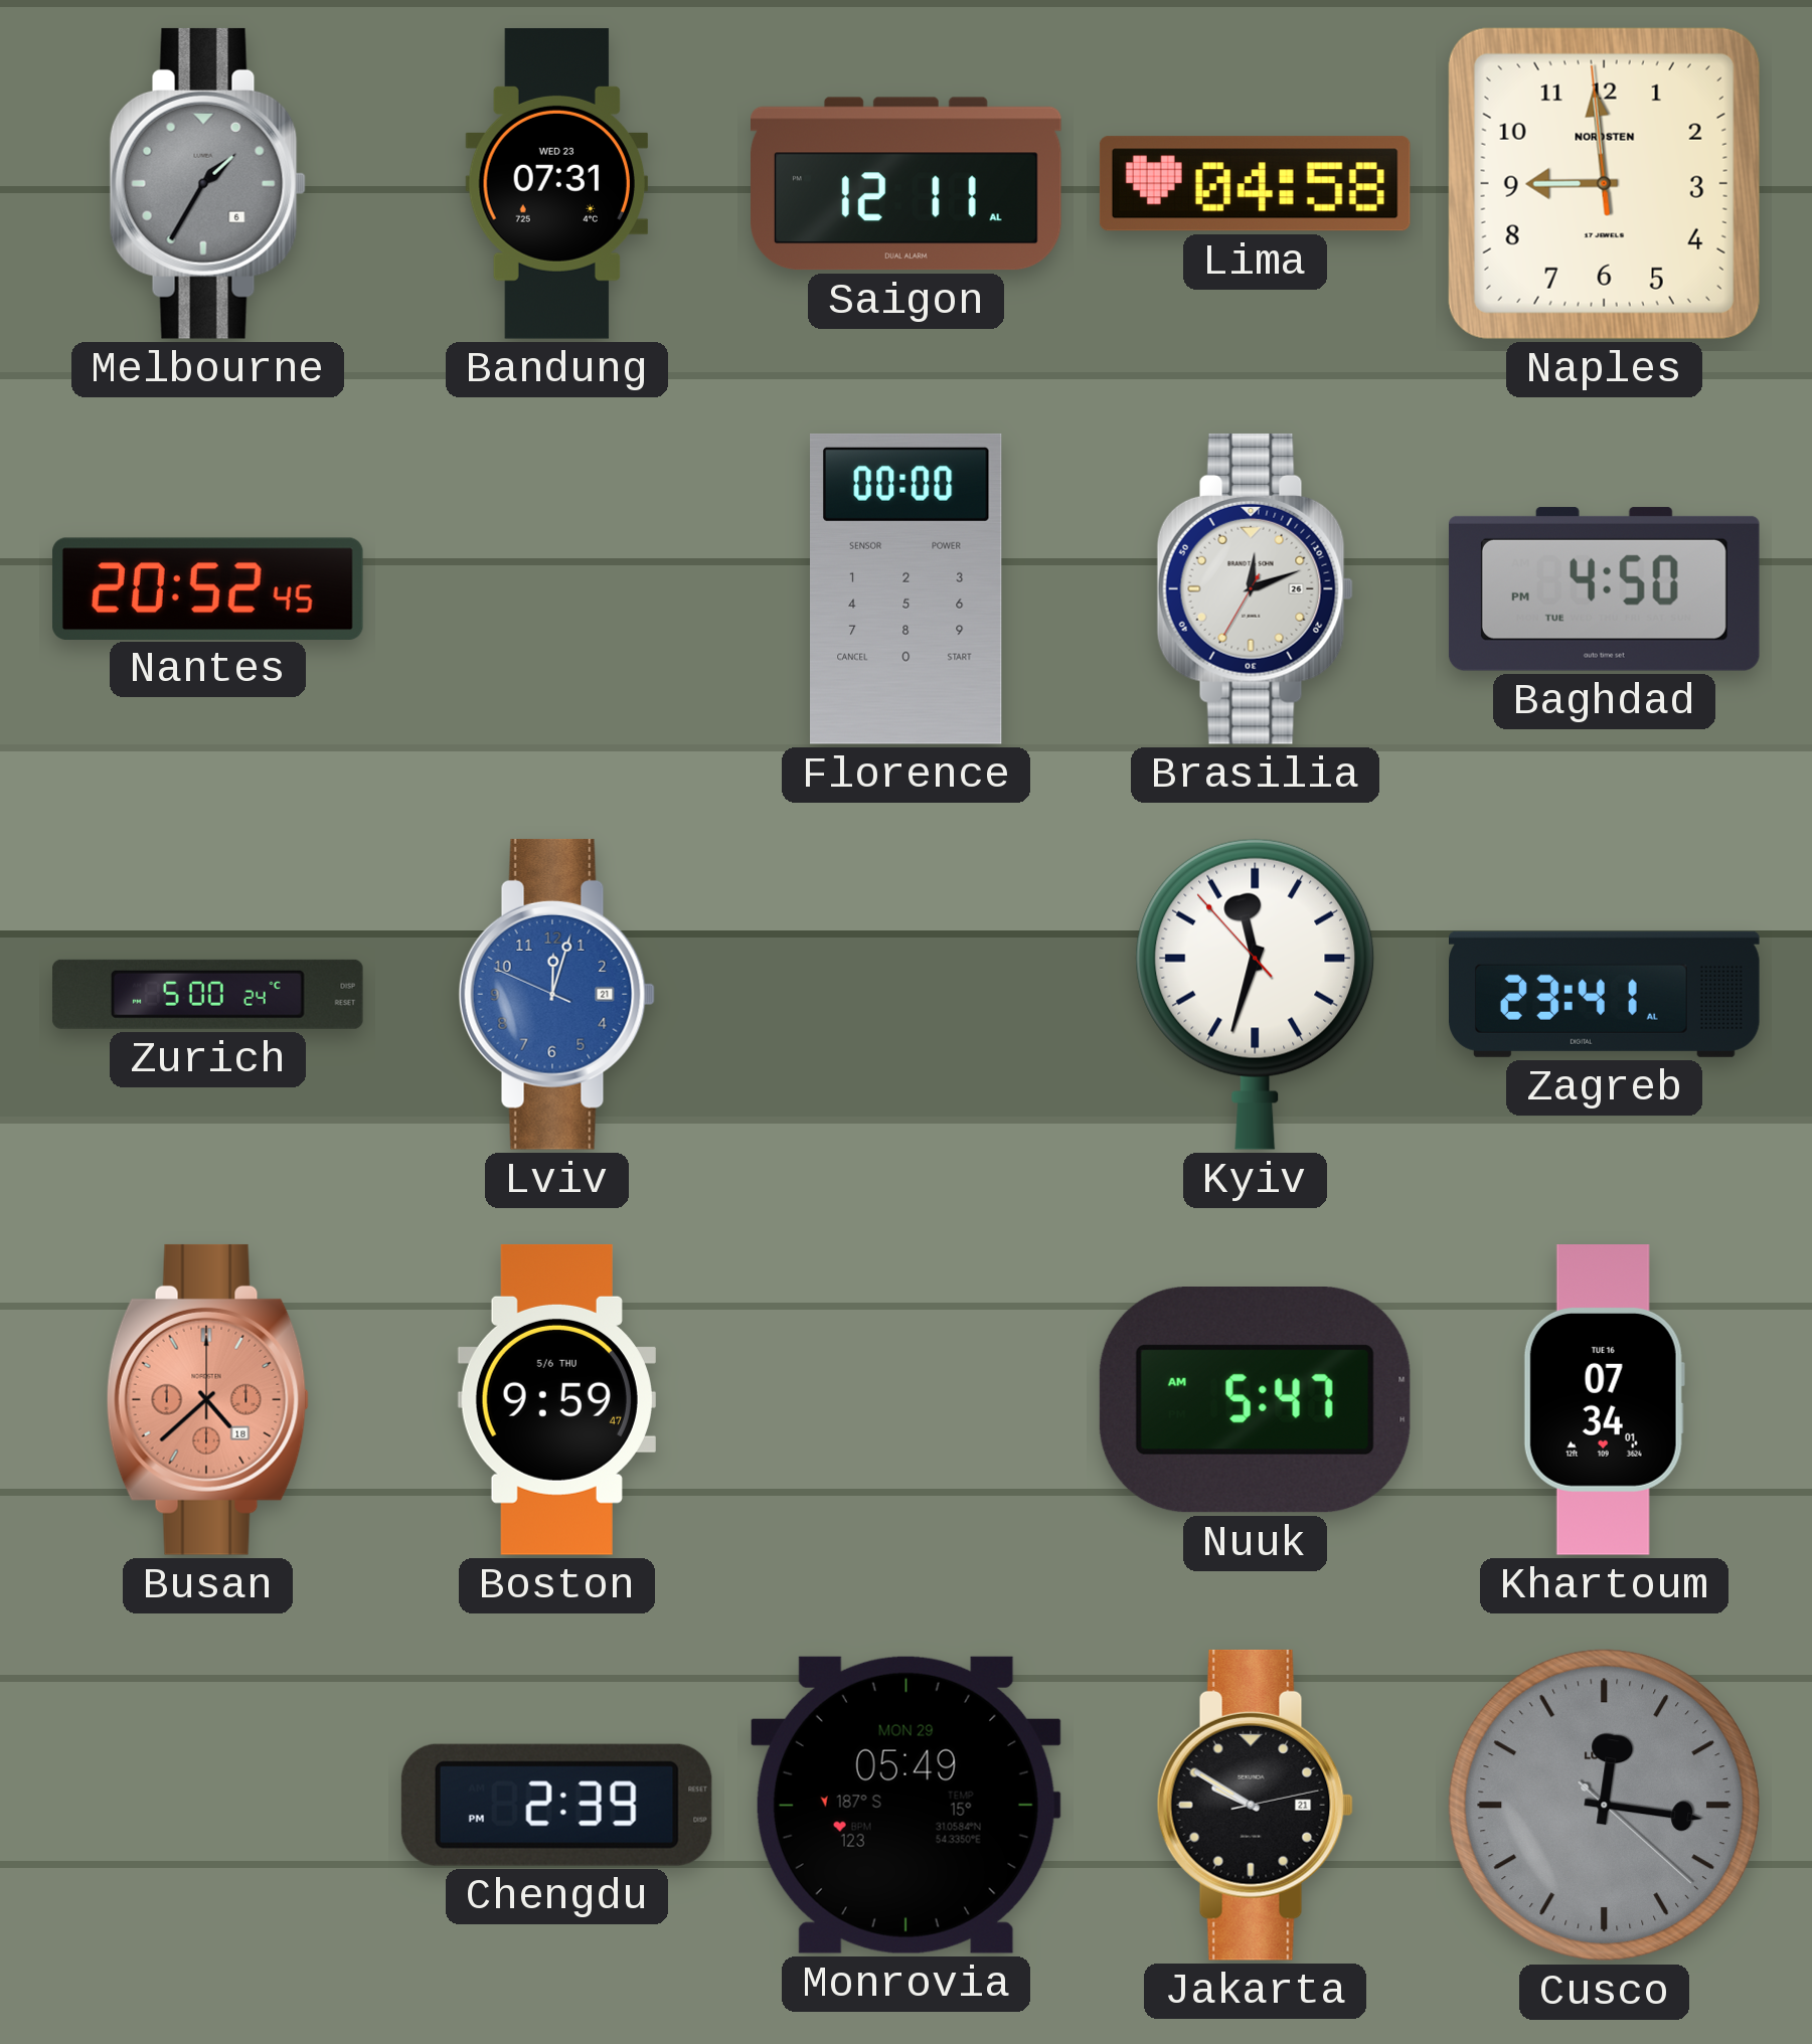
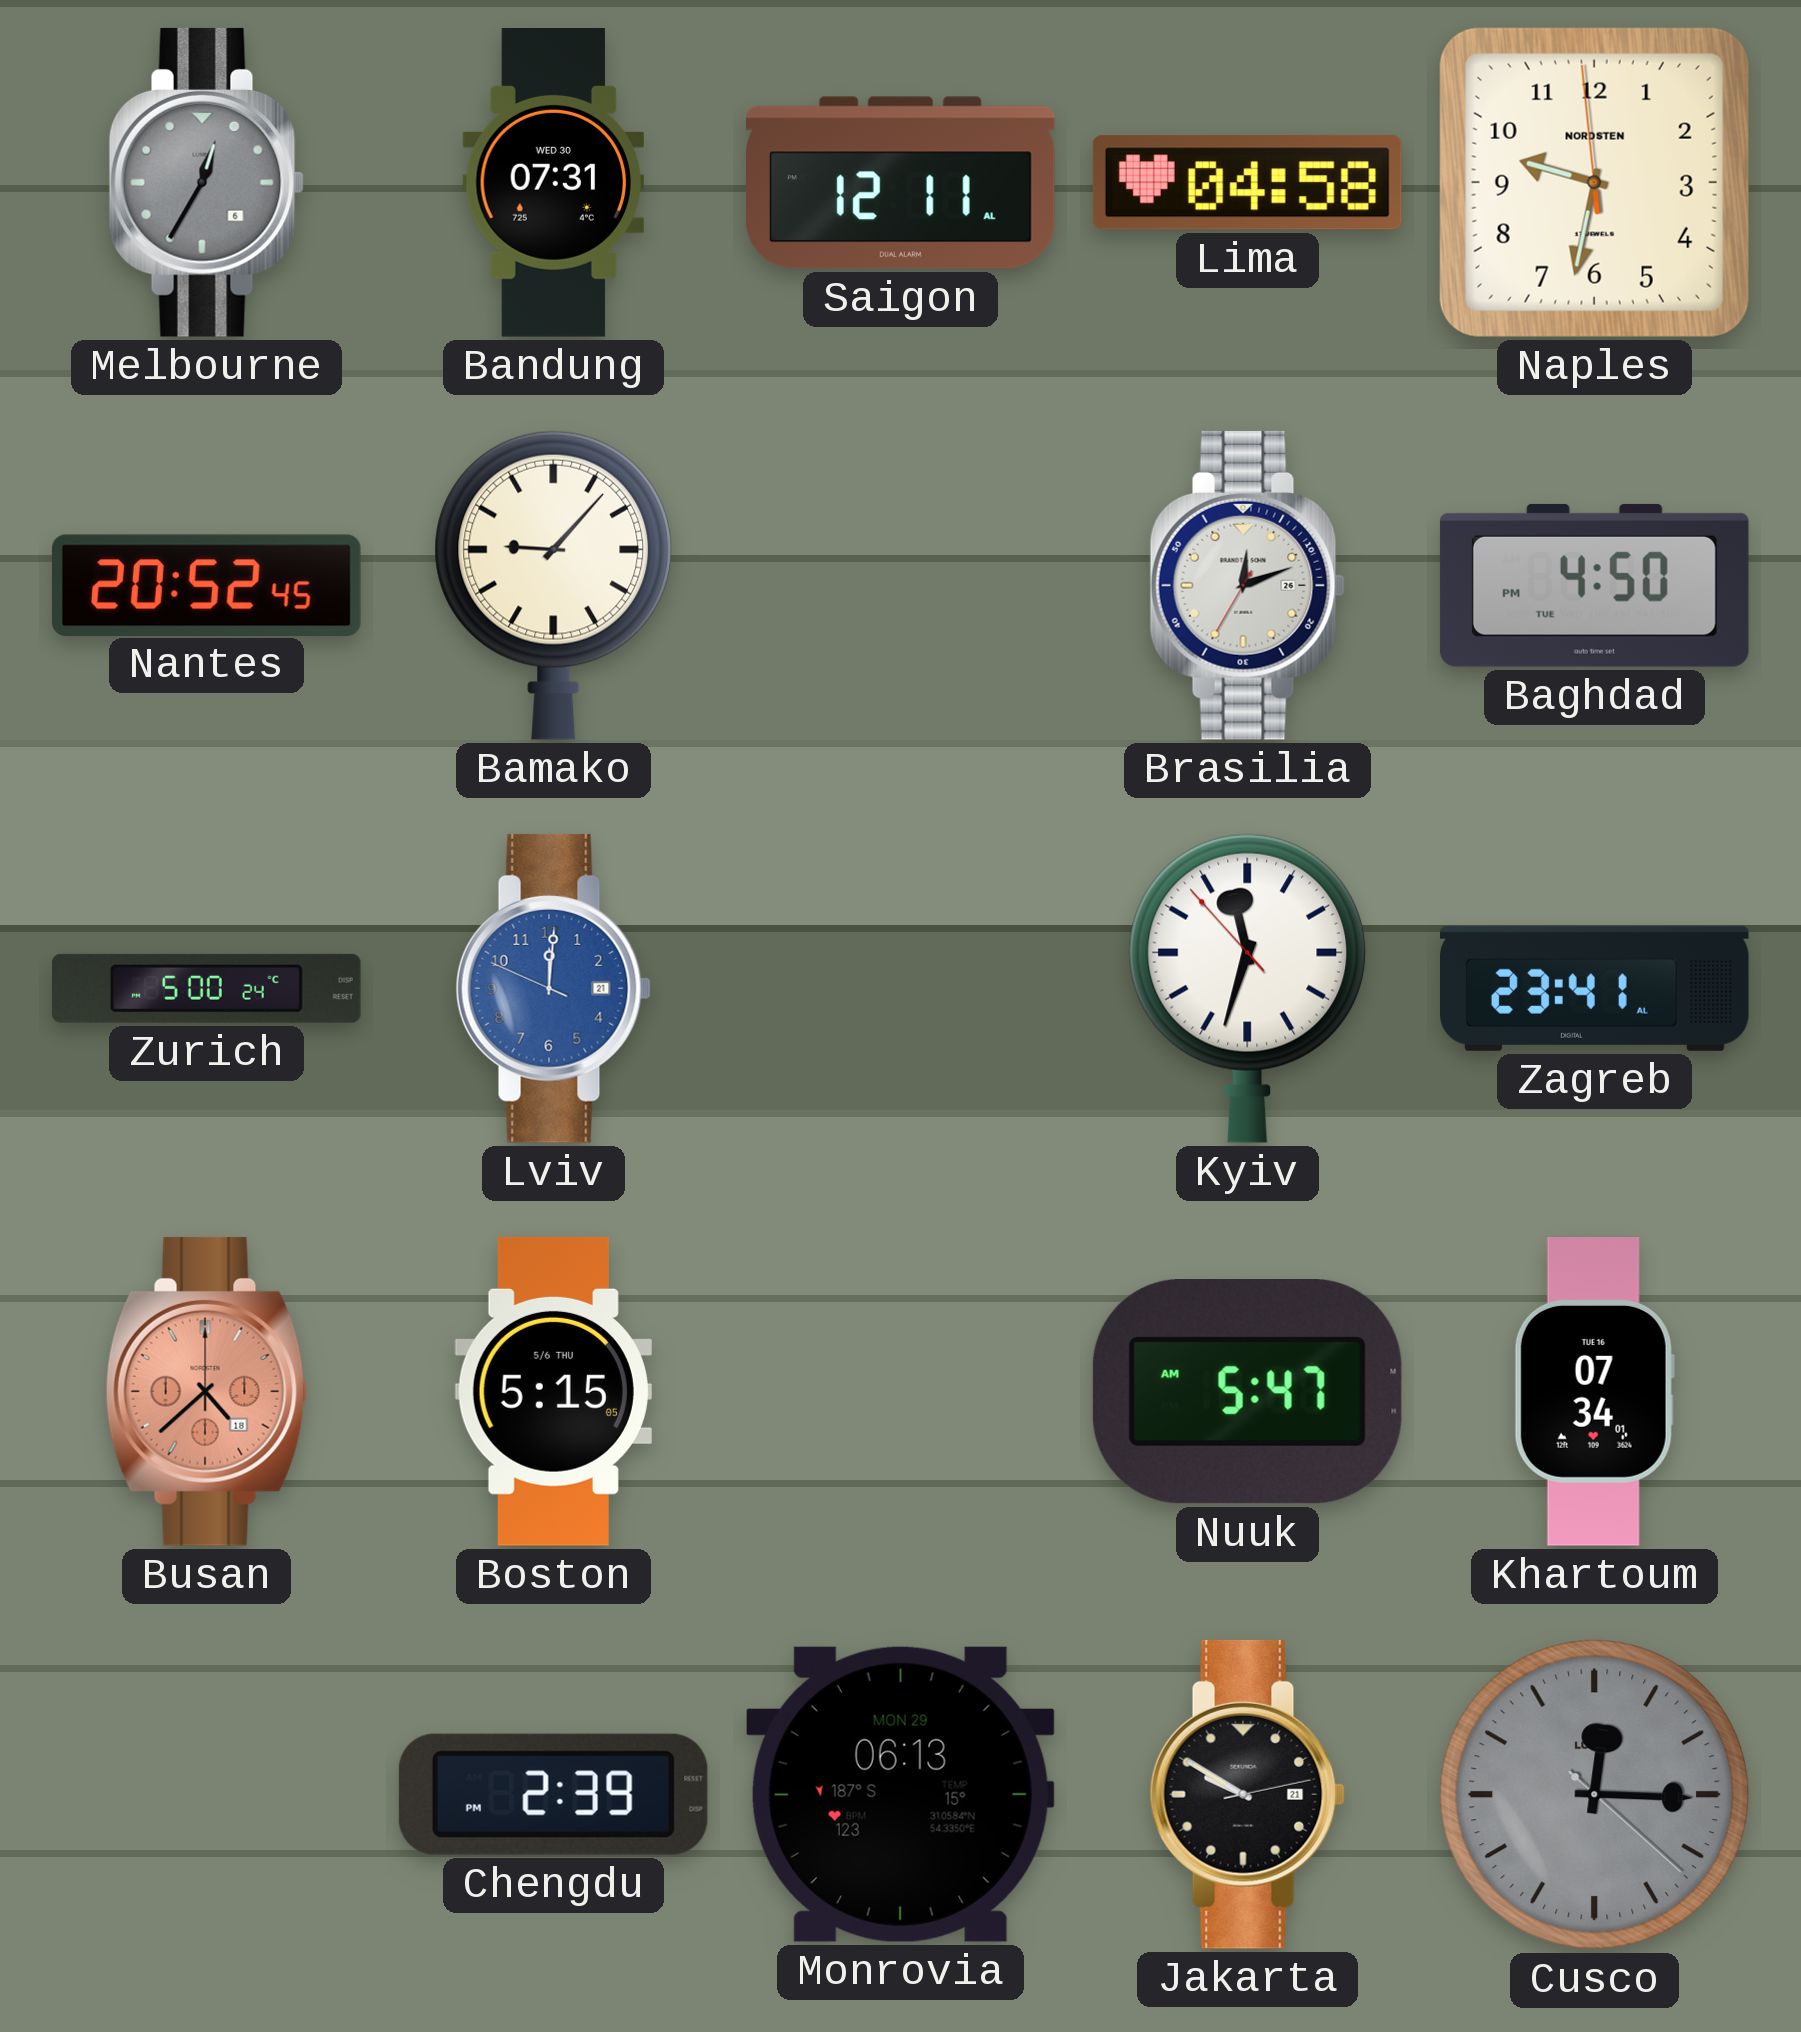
Melbourne: 1:35 -> 12:35
Bandung date: WED 23 -> WED 30
Naples: 8:58 -> 9:31
Bamako: none -> 9:07
Florence: 00:00 -> none
Lviv: 12:02 -> 12:00
Boston: 9:59 -> 5:15
Monrovia: 05:49 -> 06:13
Cusco: 12:16 -> 12:15
